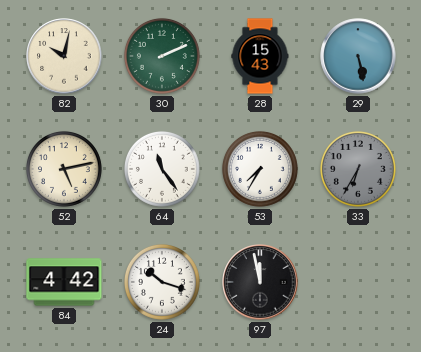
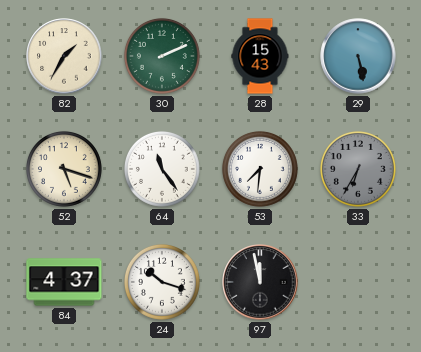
82: 10:02 -> 1:35
52: 5:13 -> 5:18
53: 7:35 -> 7:31
84: 4:42 -> 4:37
